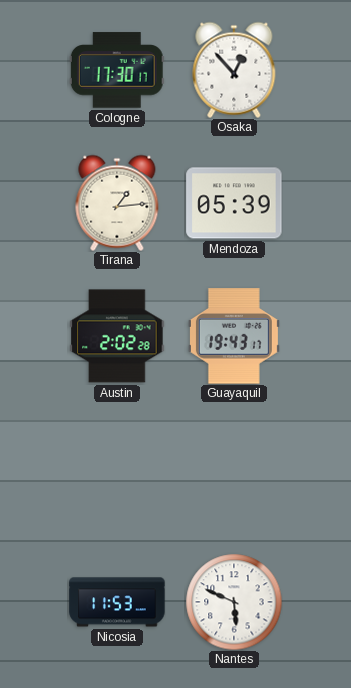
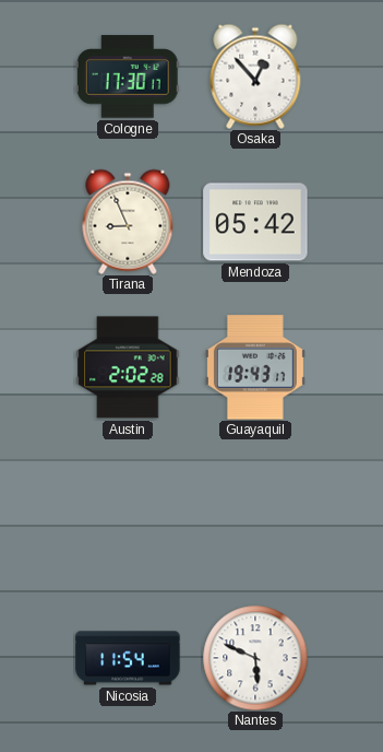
Tirana: 1:14 -> 8:56
Mendoza: 05:39 -> 05:42
Nicosia: 11:53 -> 11:54
